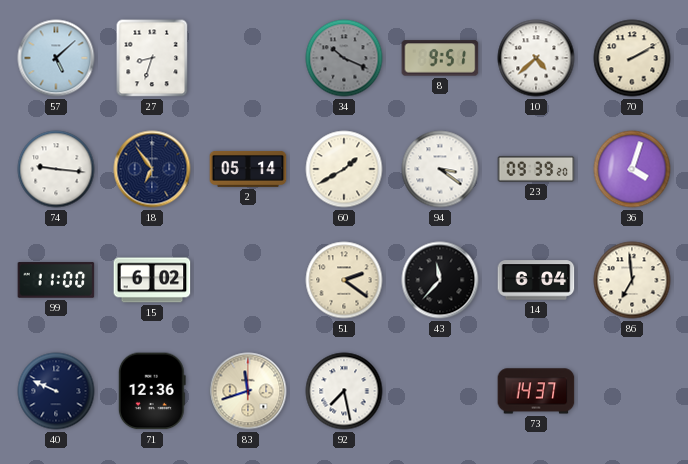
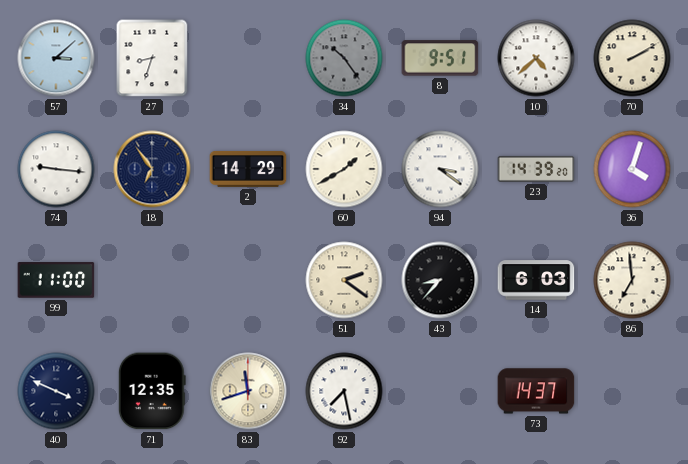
57: 5:08 -> 3:08
34: 10:19 -> 10:24
2: 05:14 -> 14:29
23: 09:39 -> 14:39
15: 6:02 -> none
43: 11:37 -> 8:37
14: 6:04 -> 6:03
40: 9:49 -> 3:49
71: 12:36 -> 12:35
